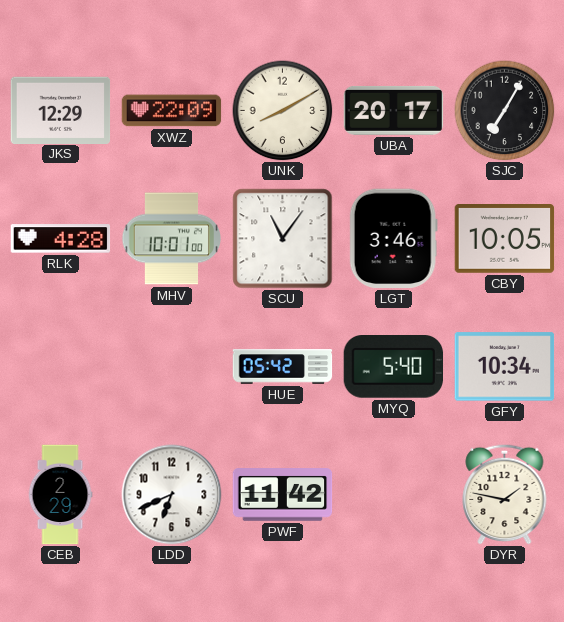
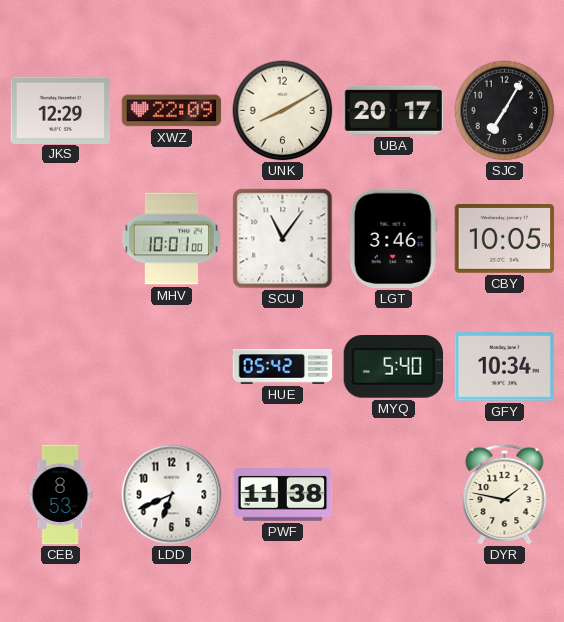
RLK: 4:28 -> none
CEB: 2:29 -> 8:53
PWF: 11:42 -> 11:38
